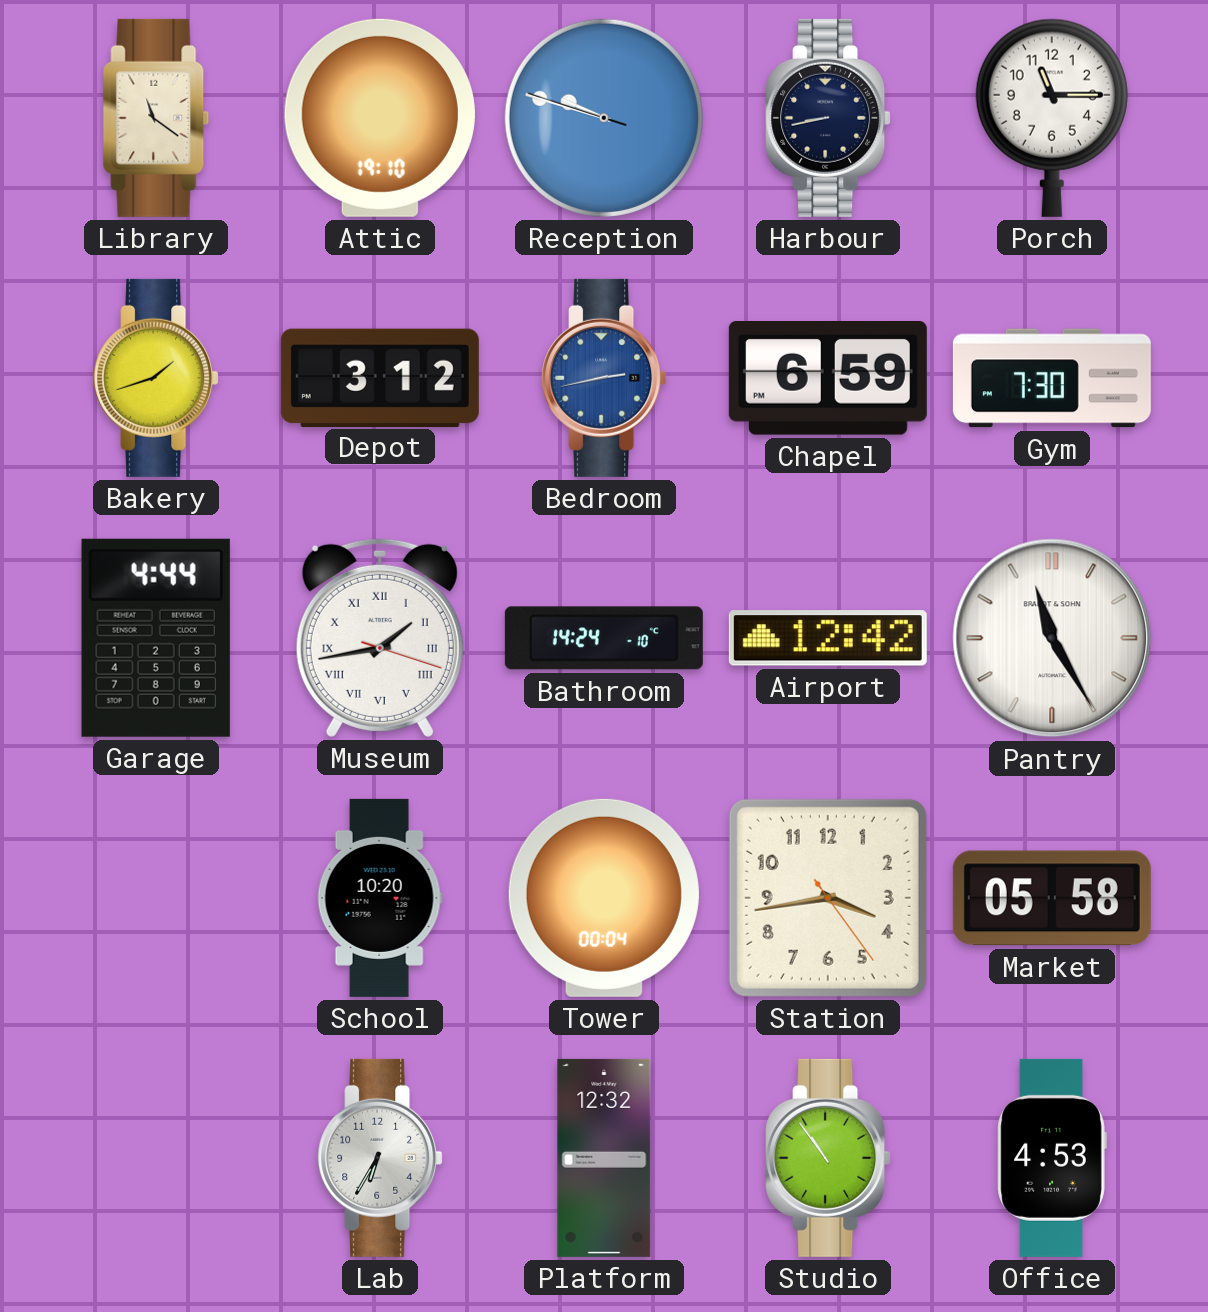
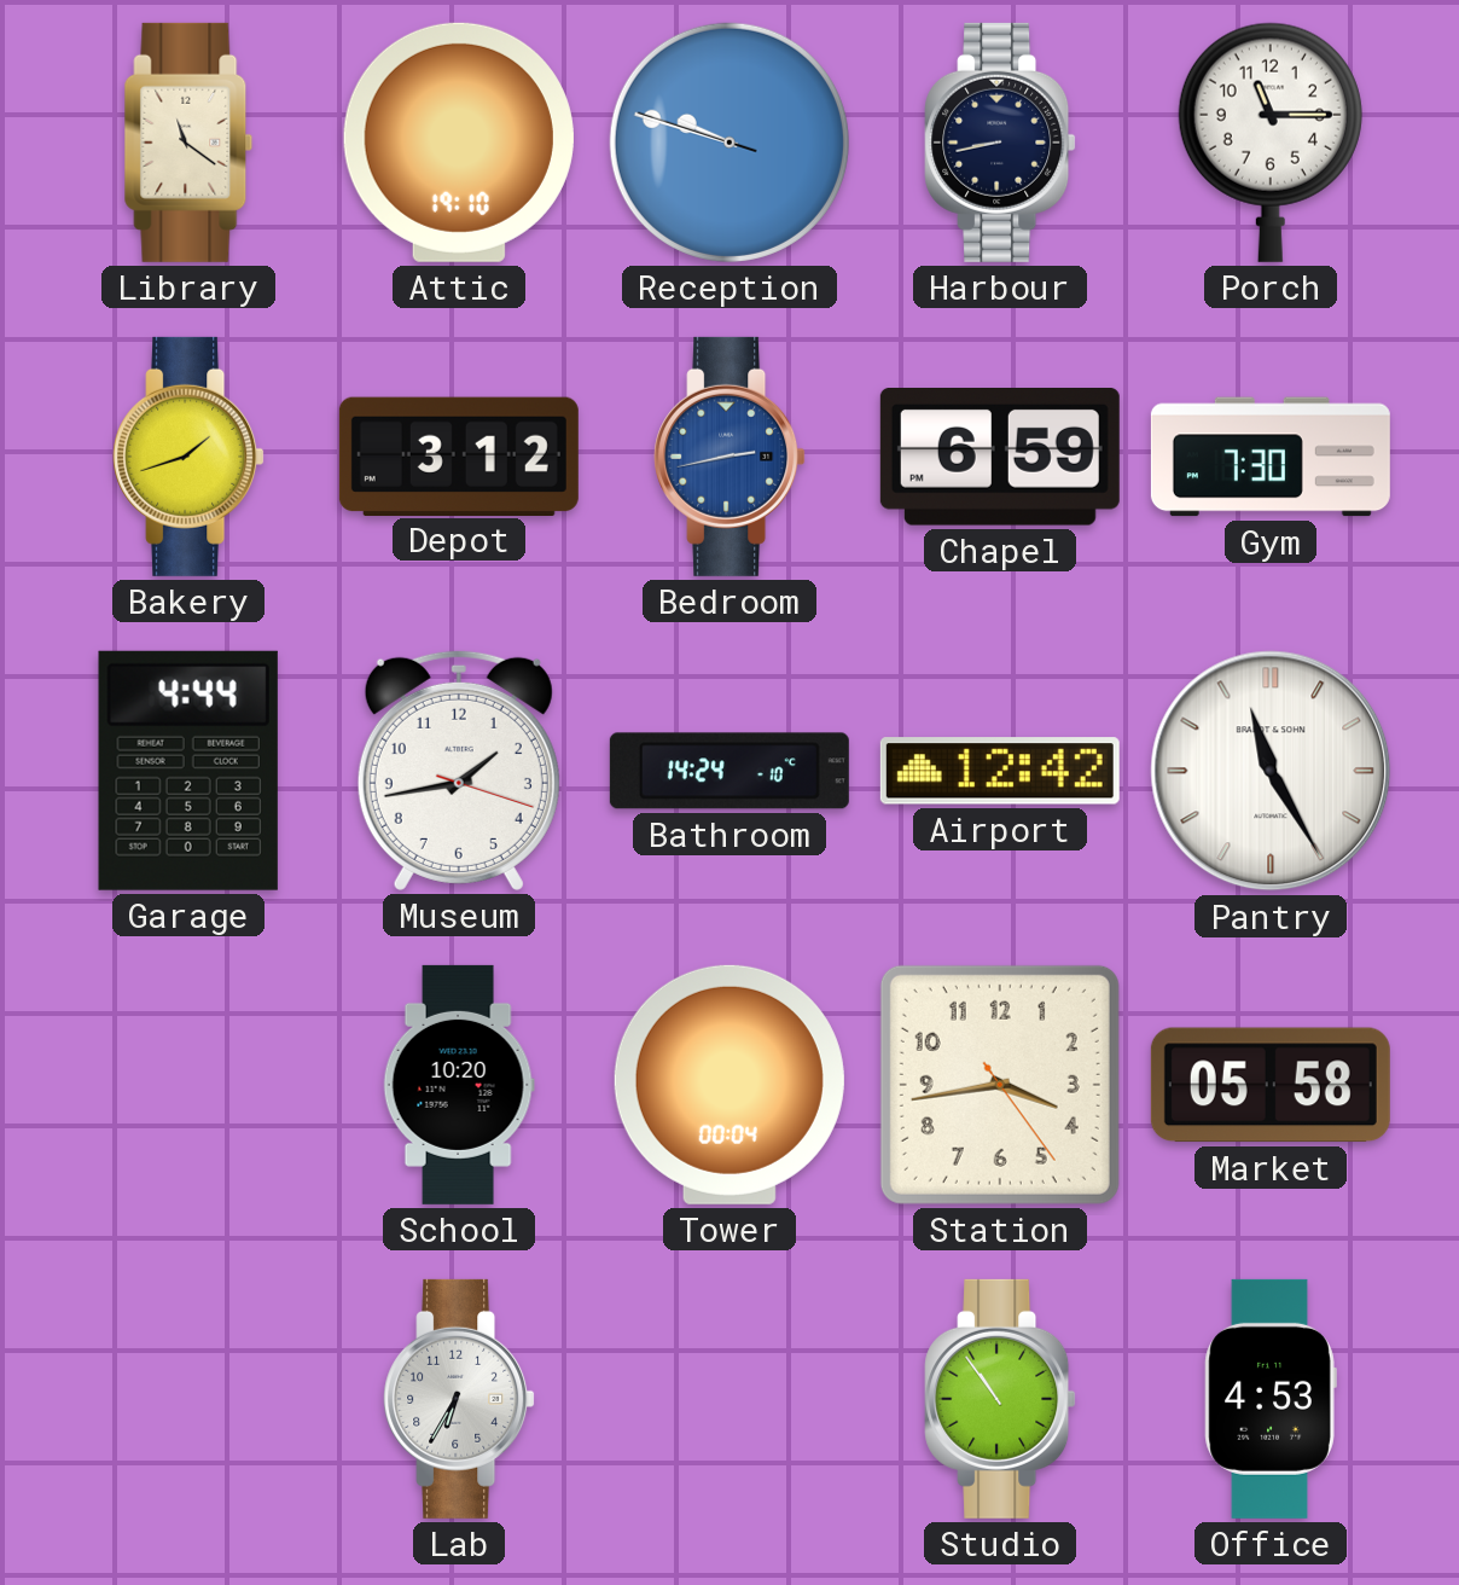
Museum numerals: Roman -> Arabic
Platform: 12:32 -> none
